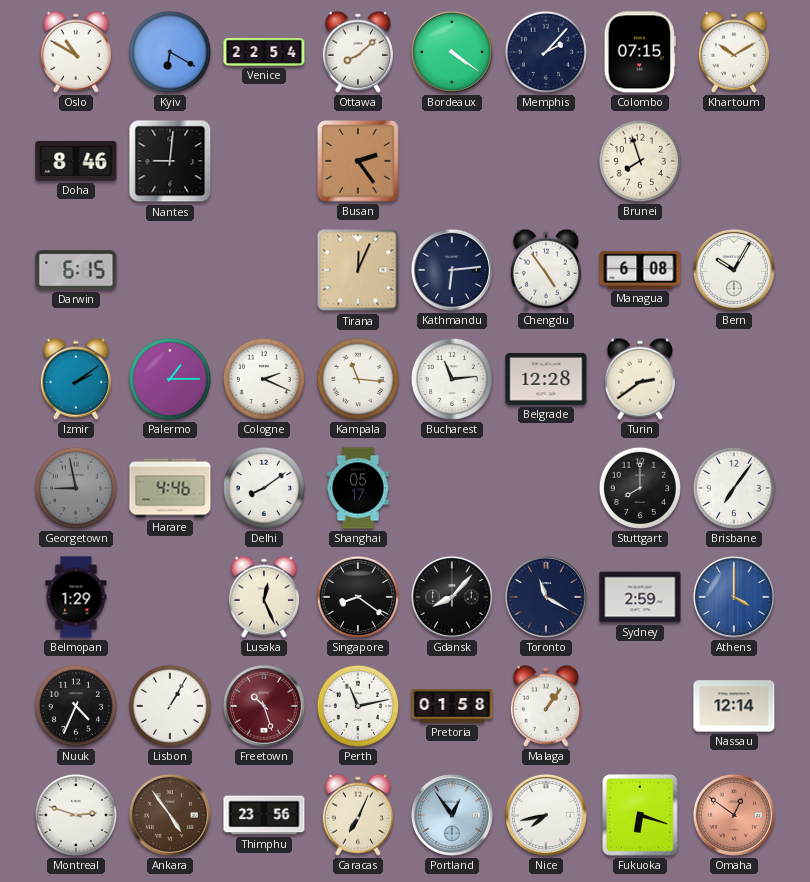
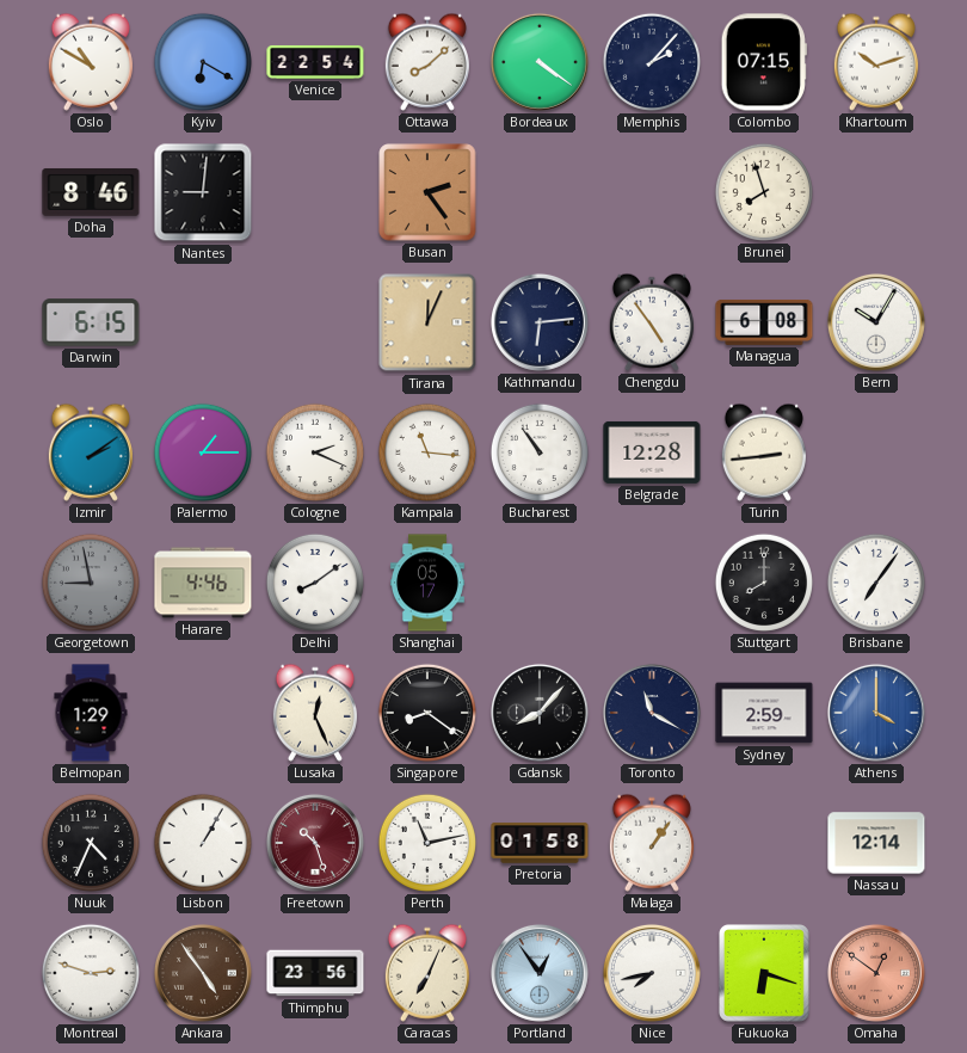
Khartoum: 10:10 -> 10:12
Bucharest: 11:14 -> 10:54
Turin: 2:39 -> 2:44
